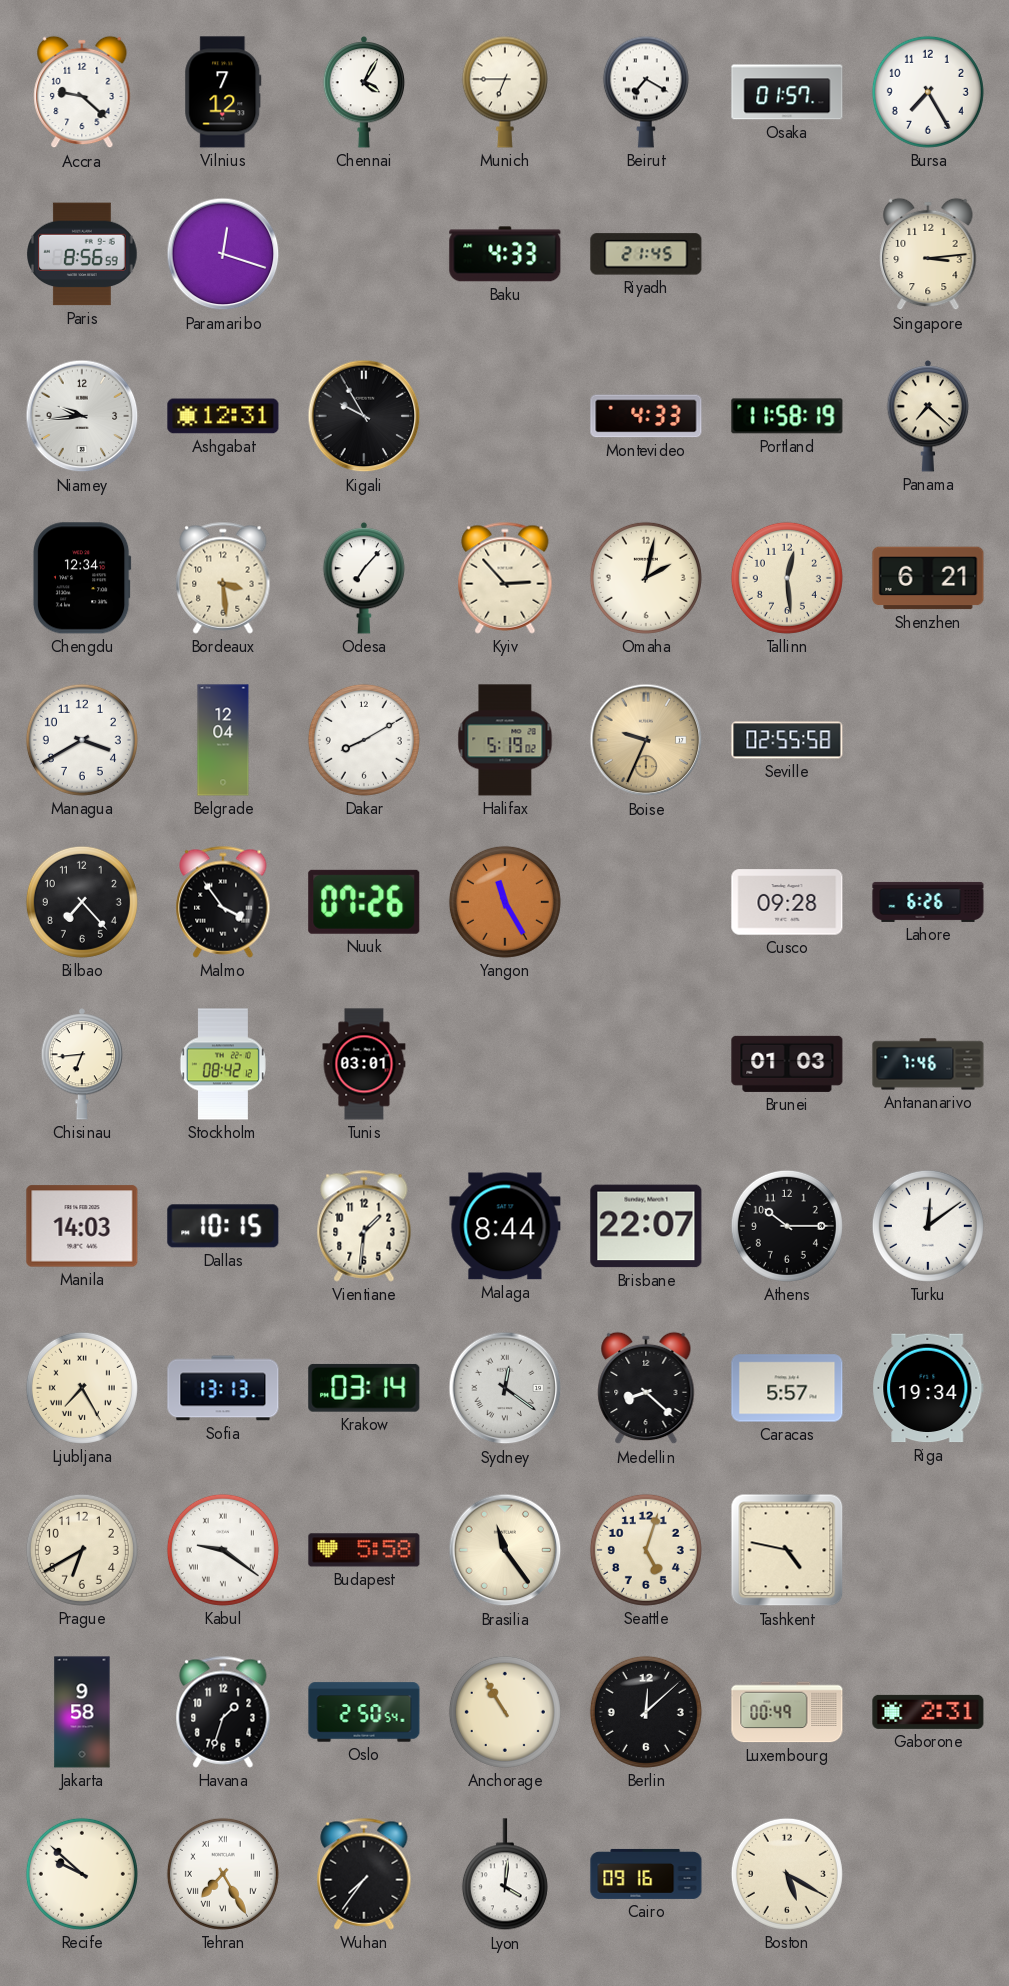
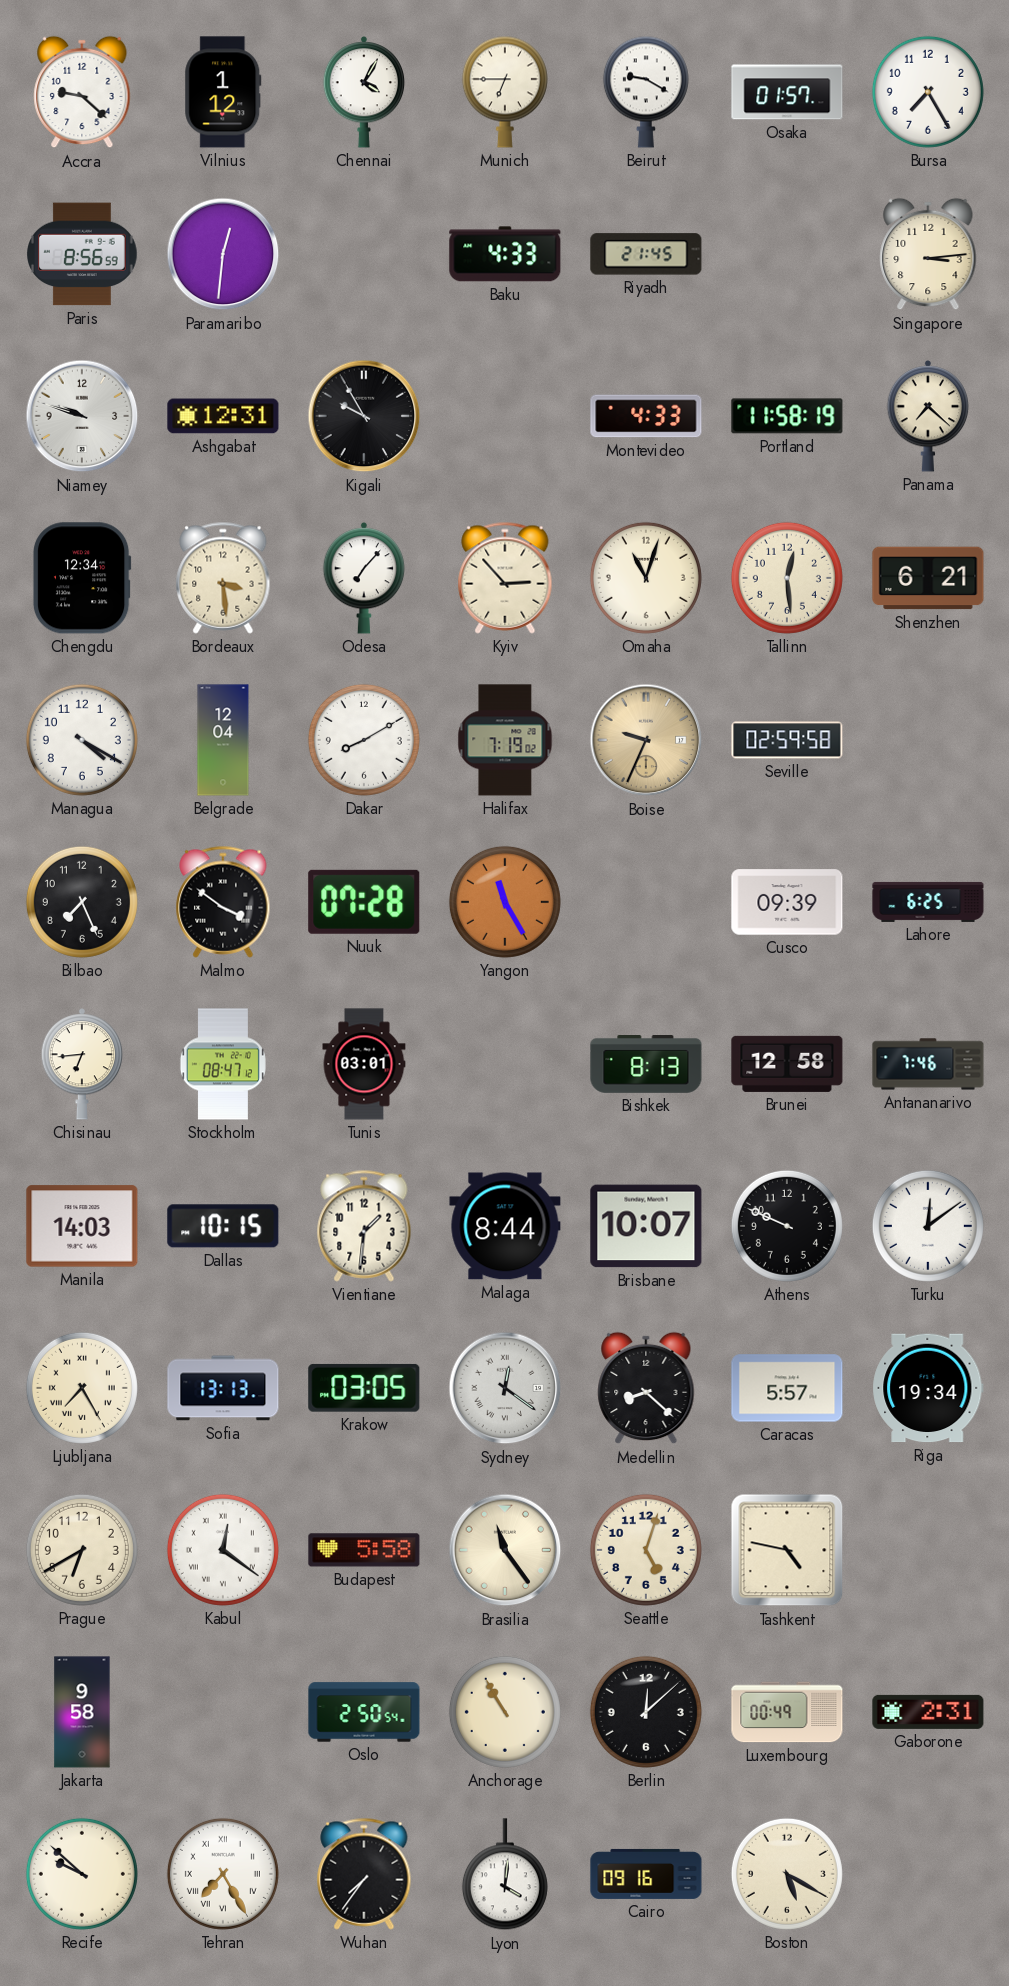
Vilnius: 7:12 -> 1:12
Beirut: 7:20 -> 9:20
Paramaribo: 12:18 -> 12:31
Niamey: 9:44 -> 9:48
Omaha: 2:02 -> 11:03
Managua: 3:40 -> 4:20
Halifax: 5:19 -> 7:19
Seville: 02:55 -> 02:59
Bilbao: 7:23 -> 7:26
Malmo: 3:54 -> 3:51
Nuuk: 07:26 -> 07:28
Cusco: 09:28 -> 09:39
Lahore: 6:26 -> 6:25
Stockholm: 08:42 -> 08:47
Bishkek: none -> 8:13
Brunei: 01:03 -> 12:58
Brisbane: 22:07 -> 10:07
Athens: 10:15 -> 9:49
Krakow: 03:14 -> 03:05
Kabul: 9:21 -> 12:21
Havana: 1:33 -> none
